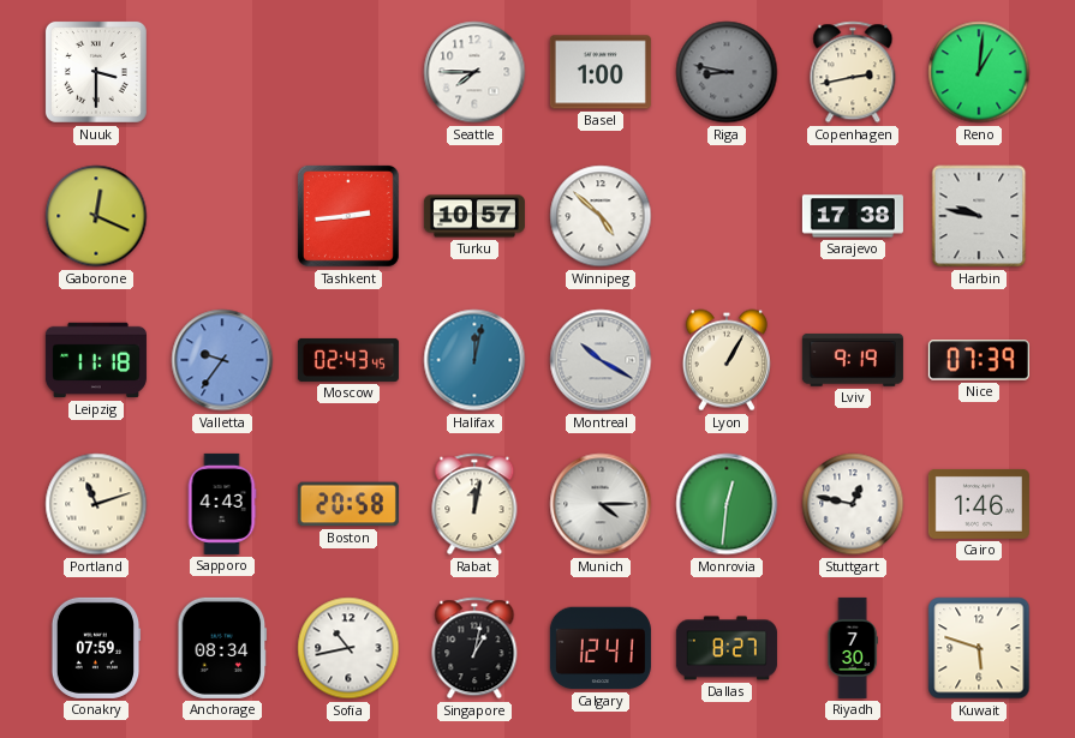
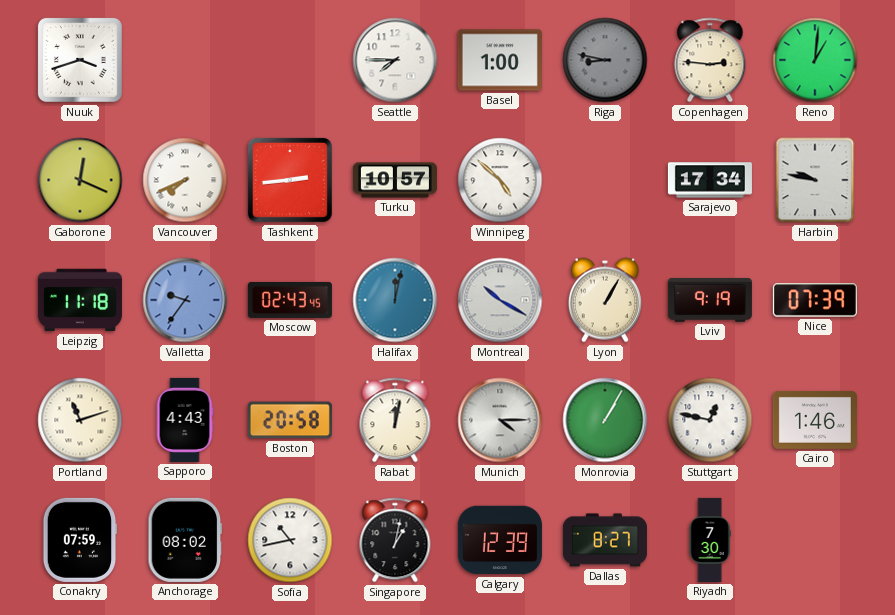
Nuuk: 3:30 -> 3:42
Copenhagen: 2:43 -> 2:46
Vancouver: none -> 7:41
Sarajevo: 17:38 -> 17:34
Monrovia: 12:31 -> 1:05
Anchorage: 08:34 -> 08:02
Calgary: 12:41 -> 12:39
Kuwait: 5:48 -> none
